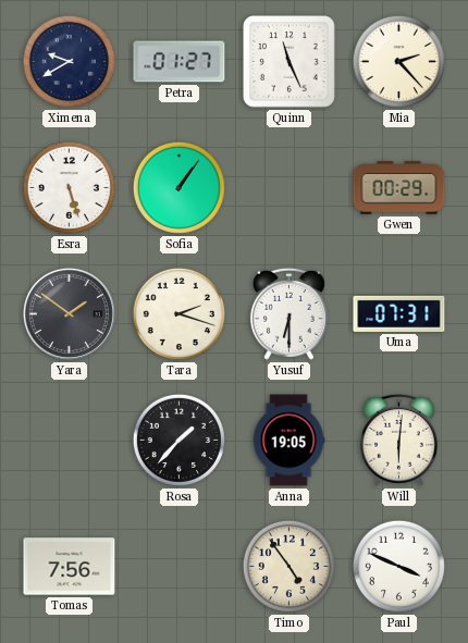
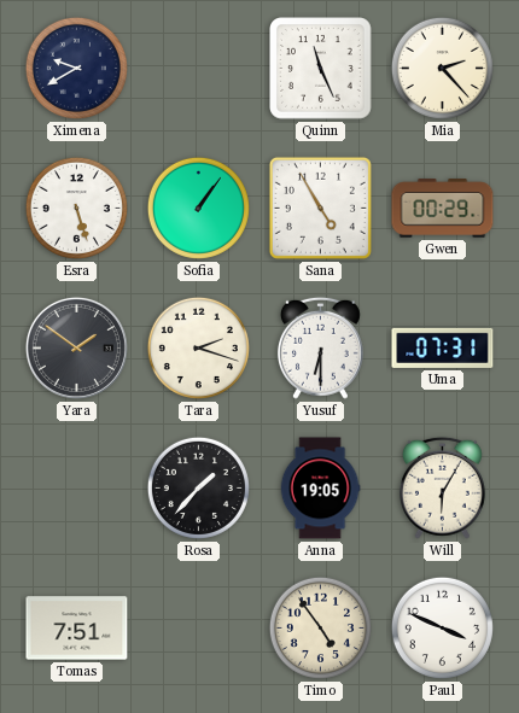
Petra: 01:27 -> none
Sana: none -> 4:55
Will: 6:01 -> 6:05
Tomas: 7:56 -> 7:51
